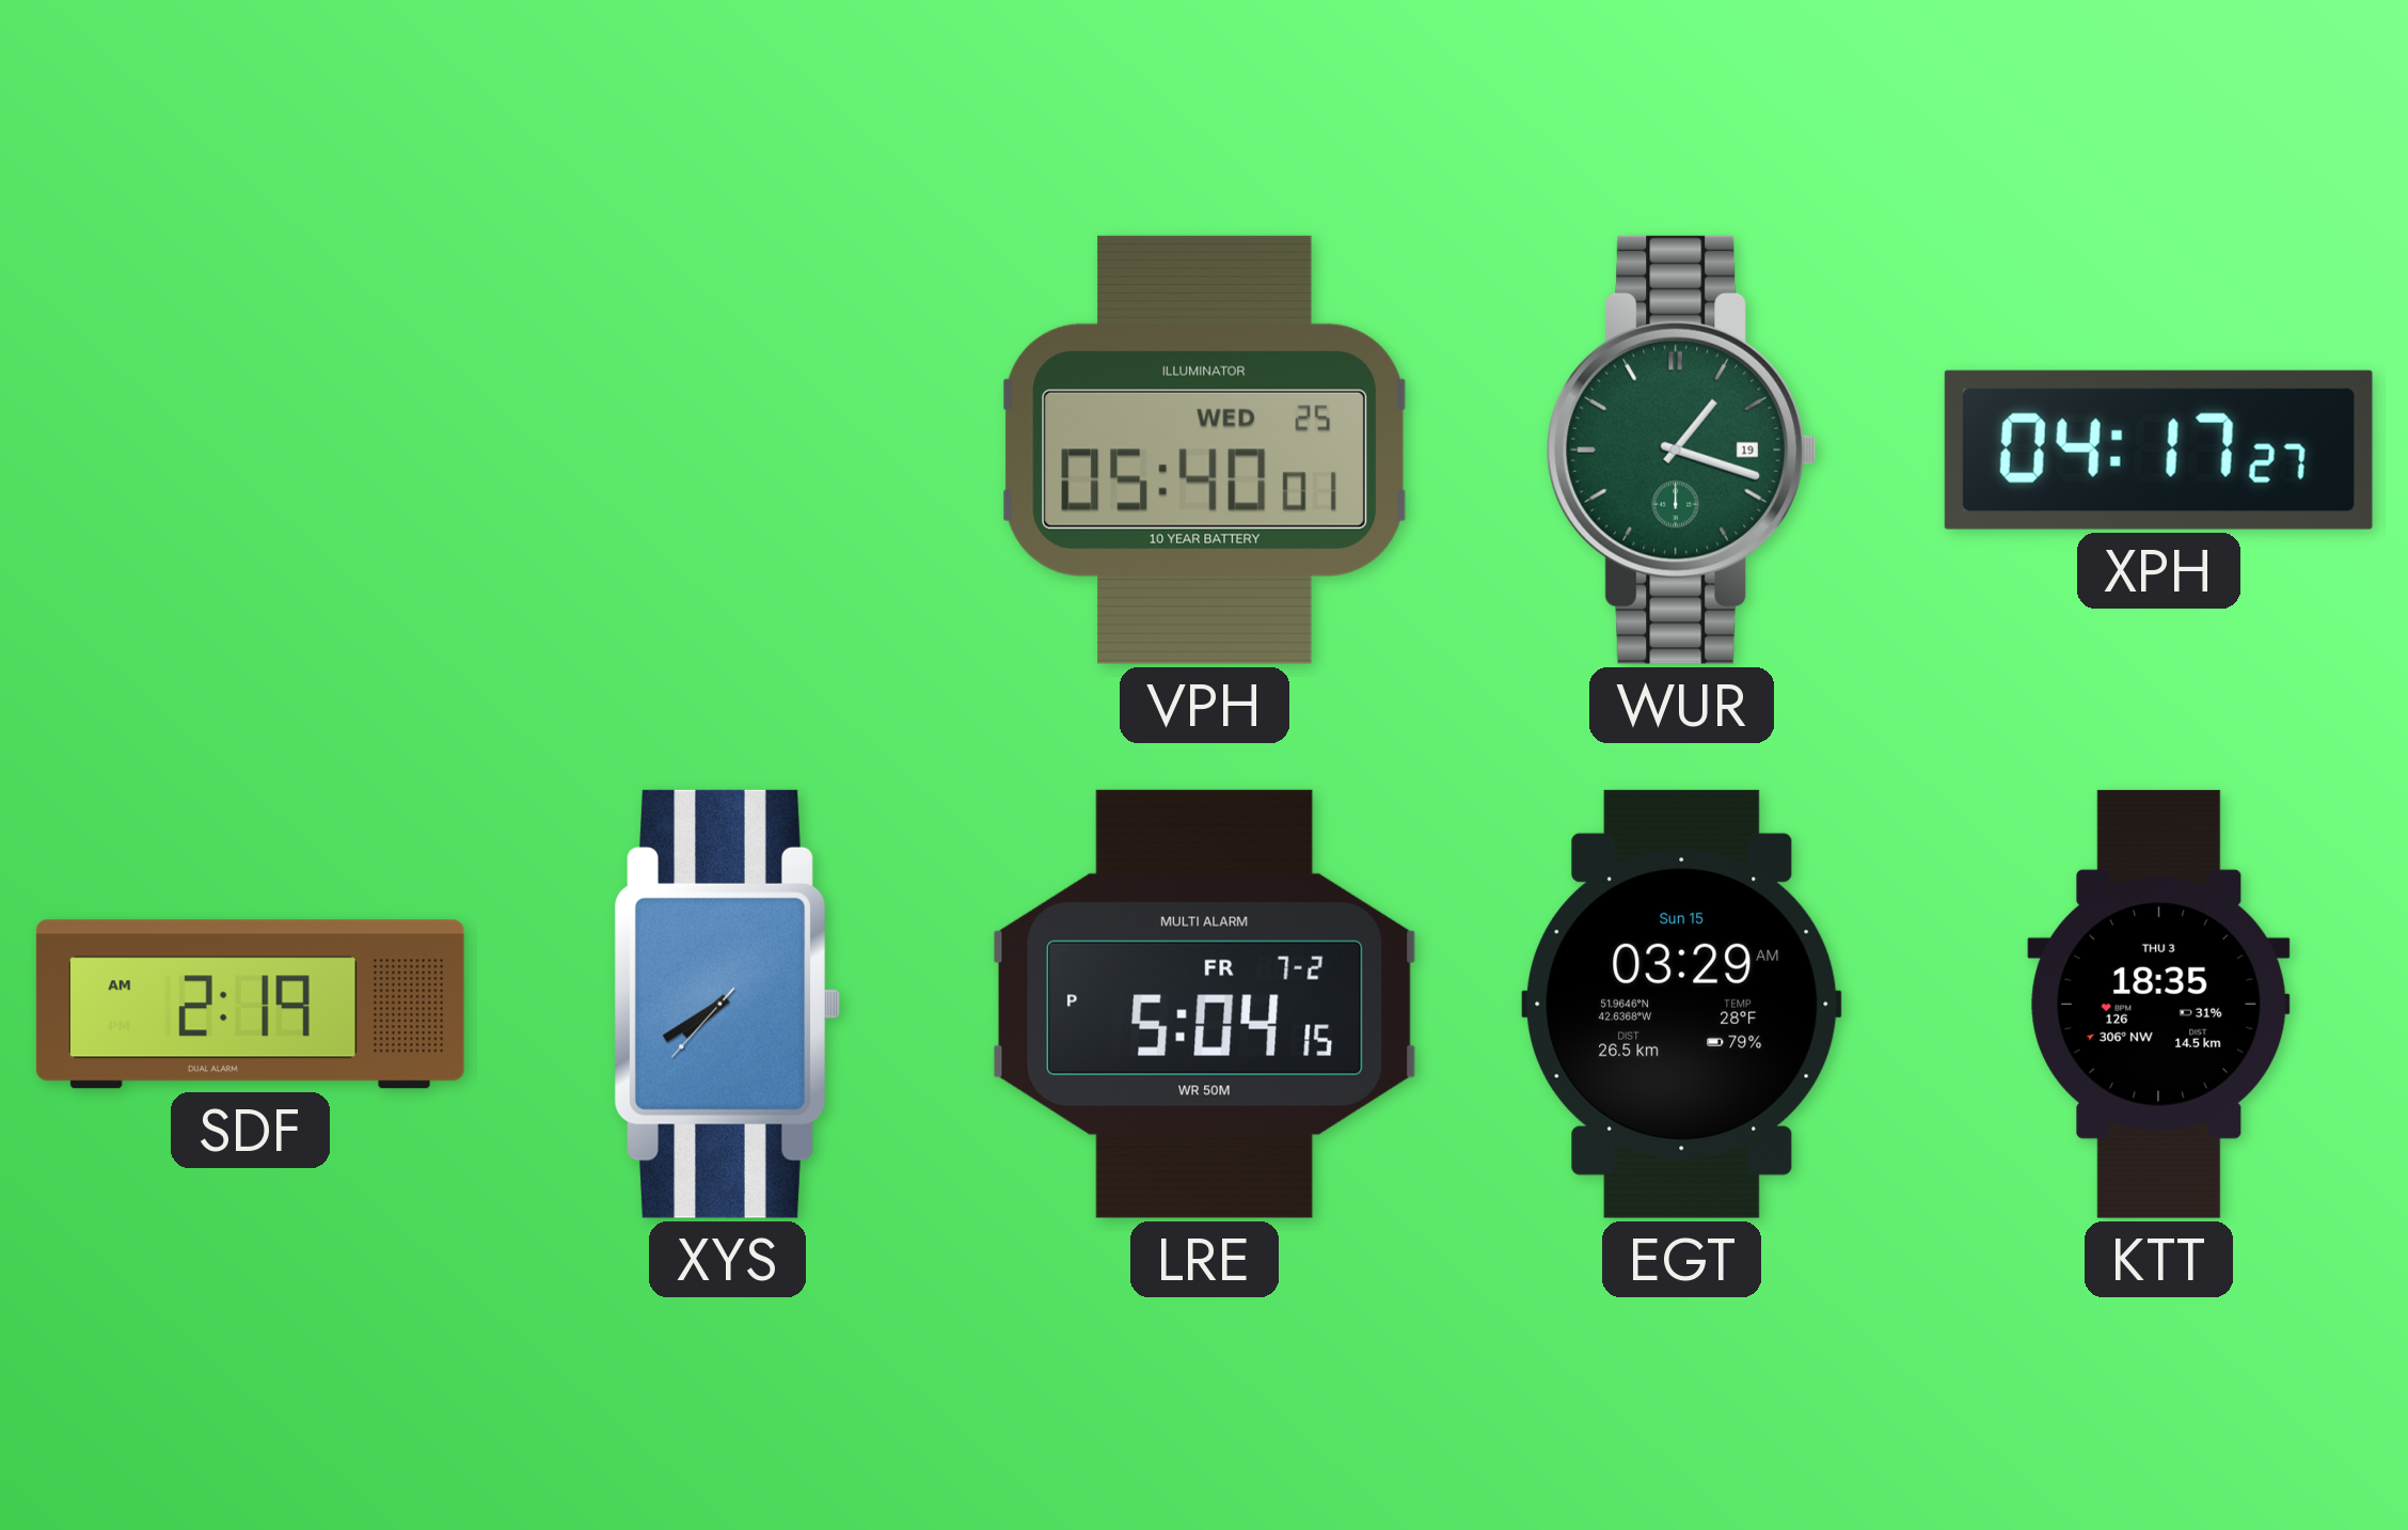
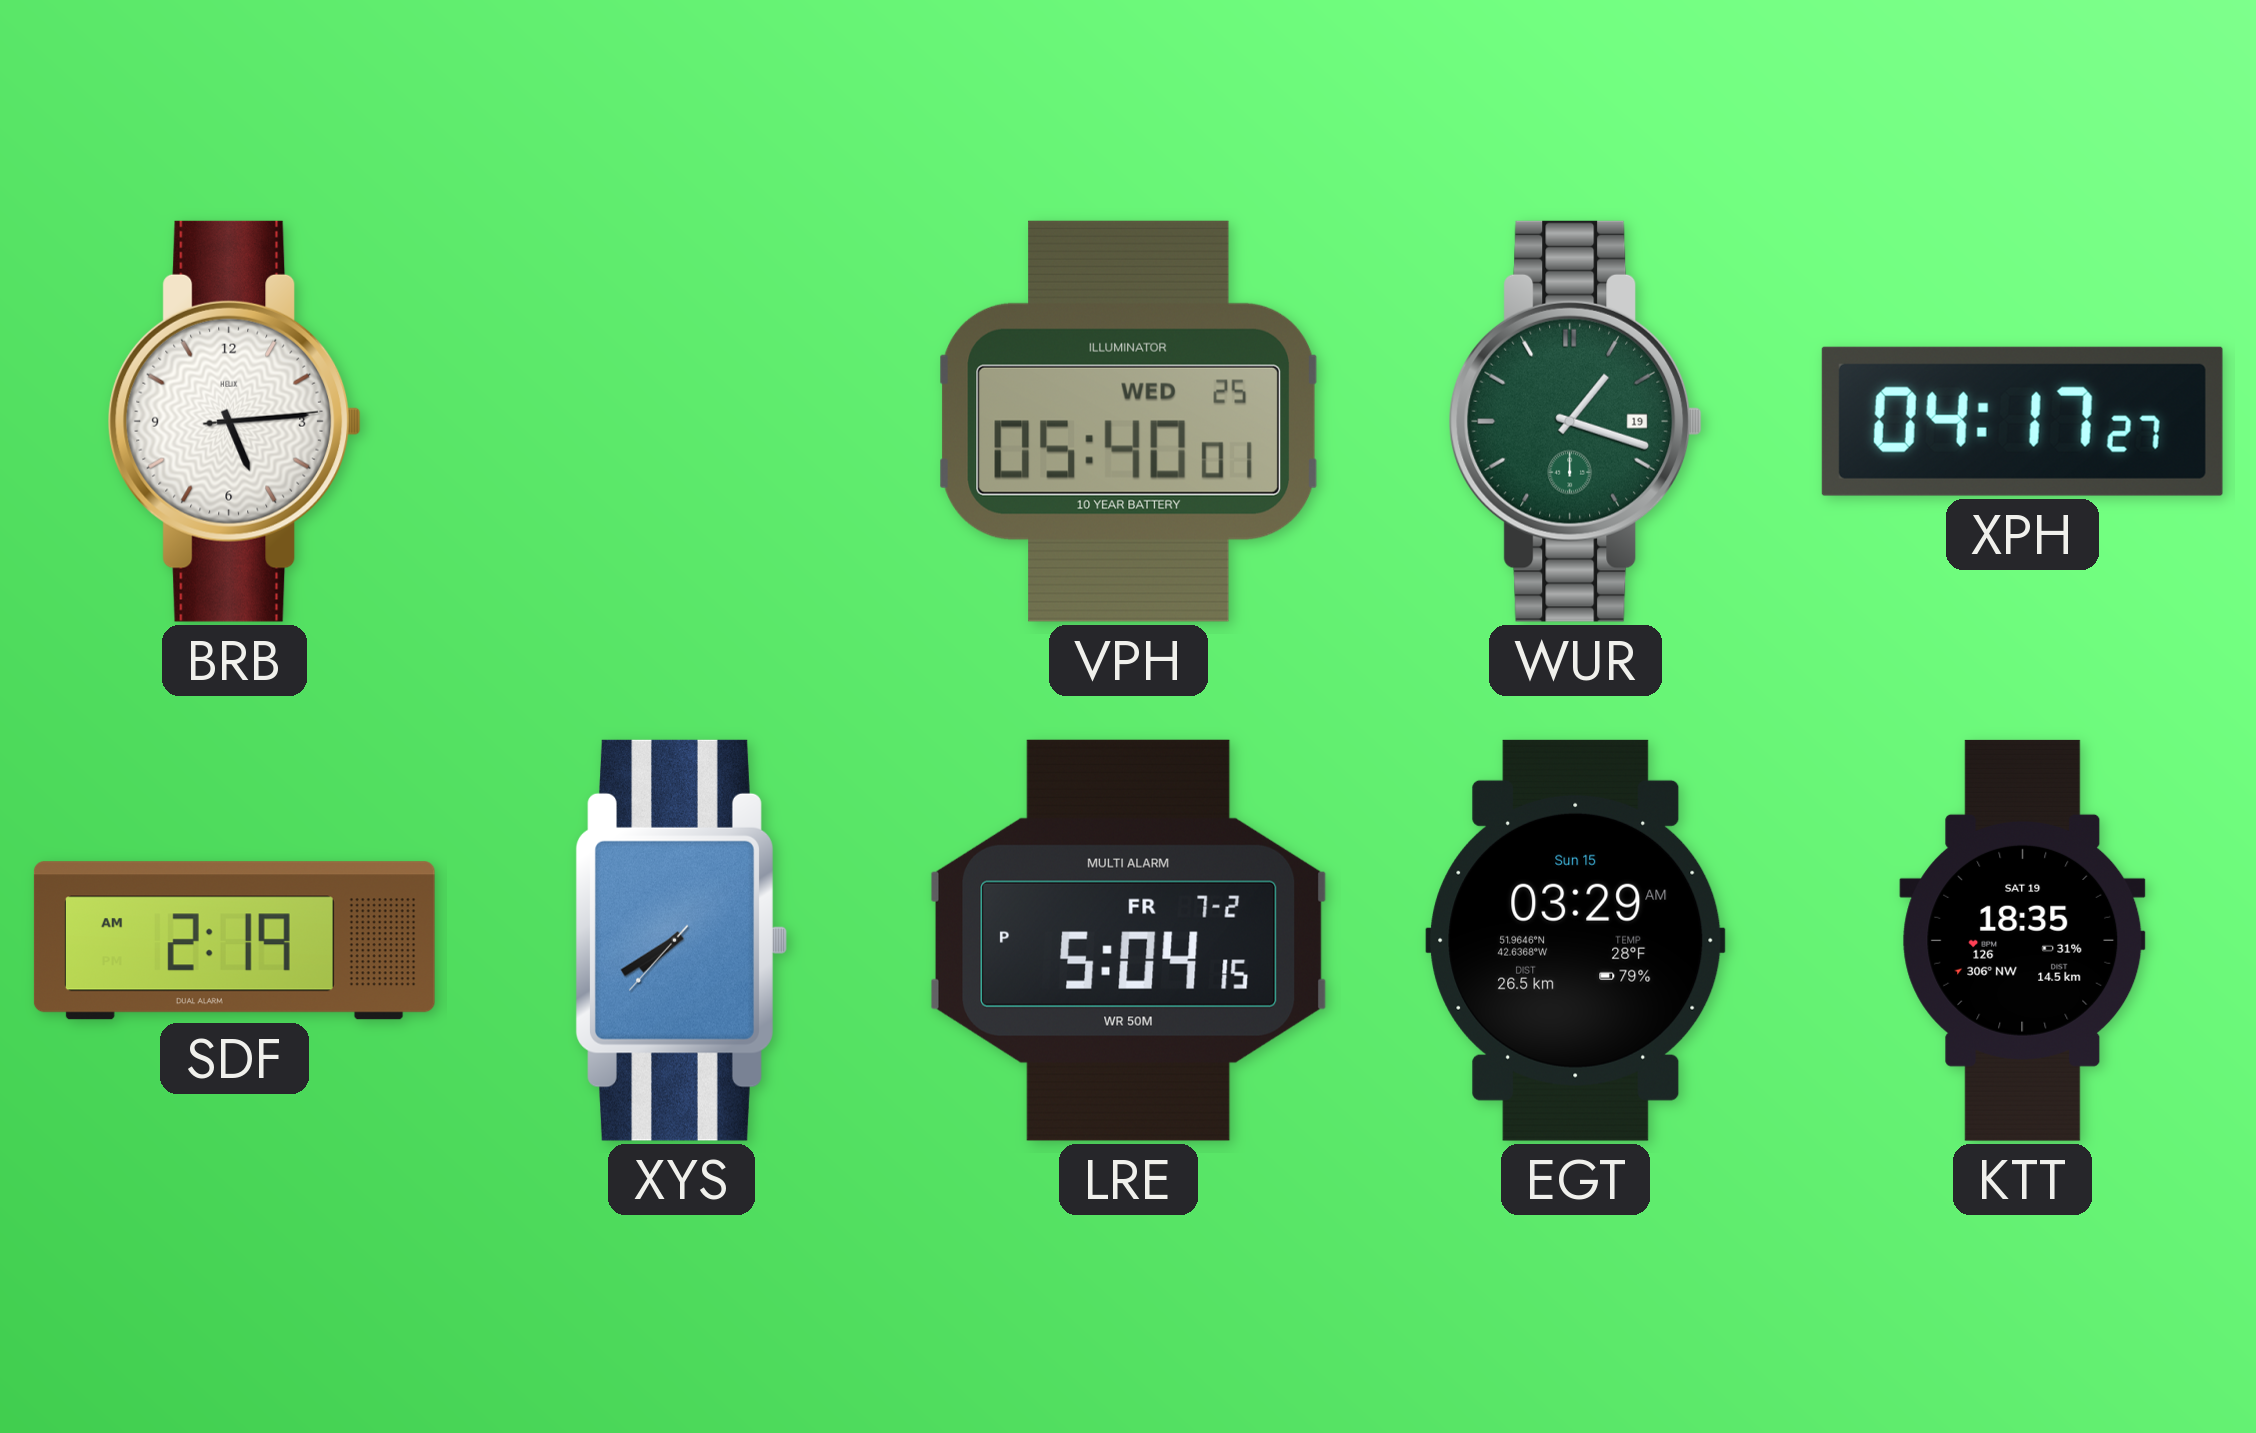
BRB: none -> 5:14
KTT date: THU 3 -> SAT 19
